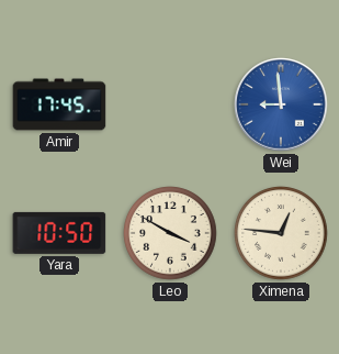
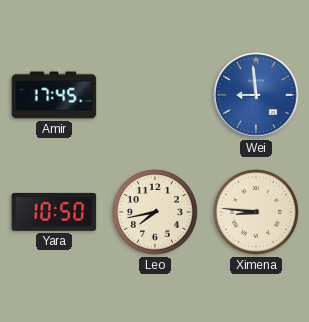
Leo: 3:50 -> 7:43
Ximena: 12:46 -> 8:46
